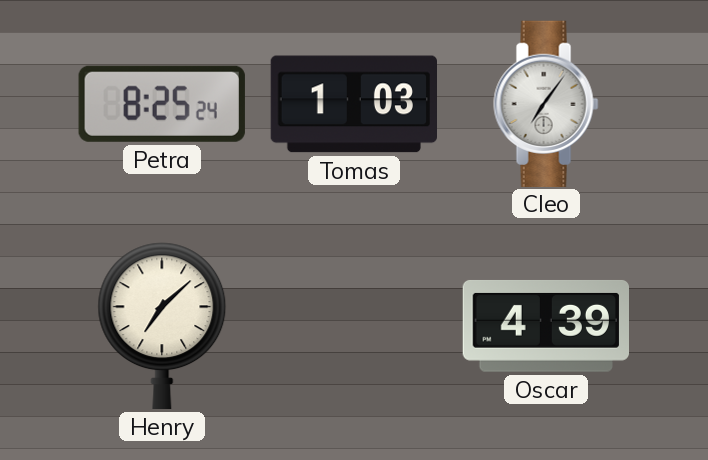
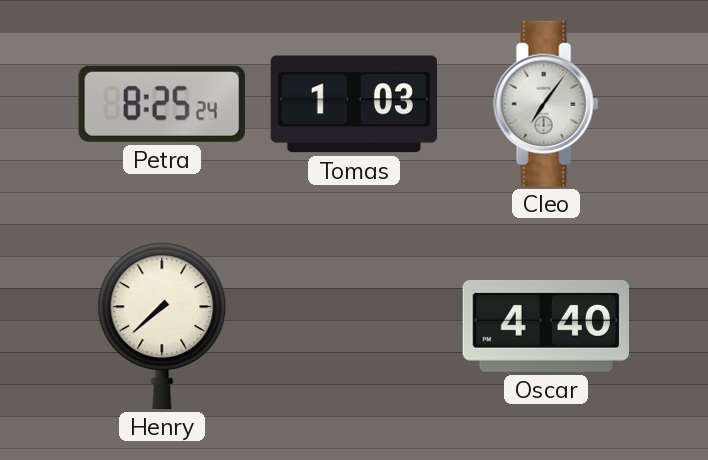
Henry: 7:08 -> 7:38
Oscar: 4:39 -> 4:40
